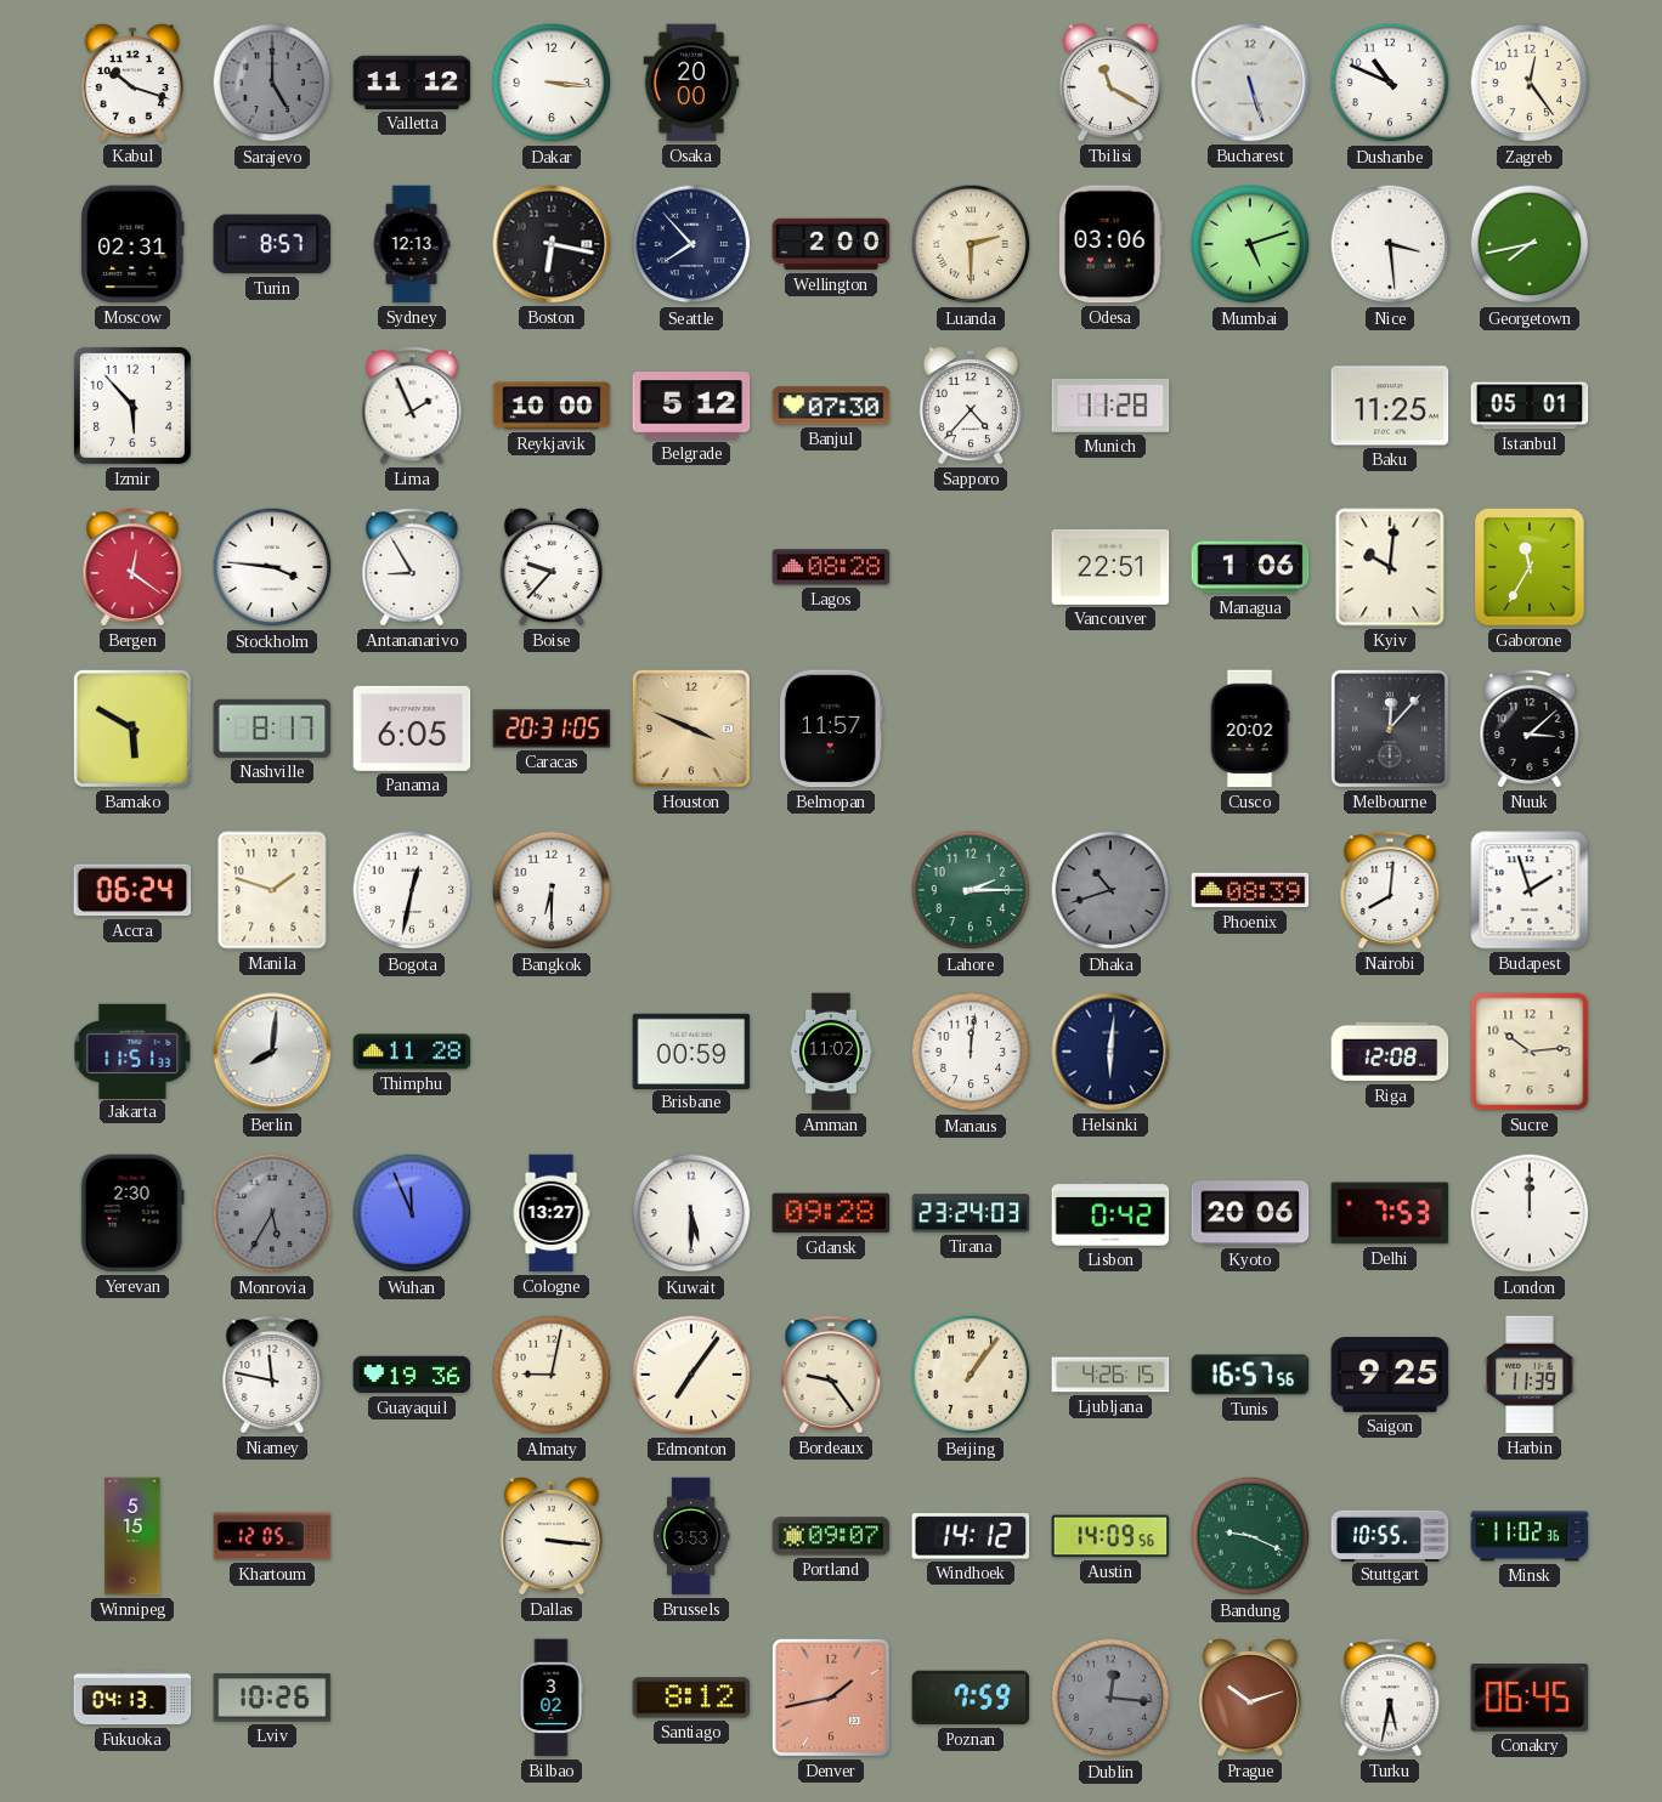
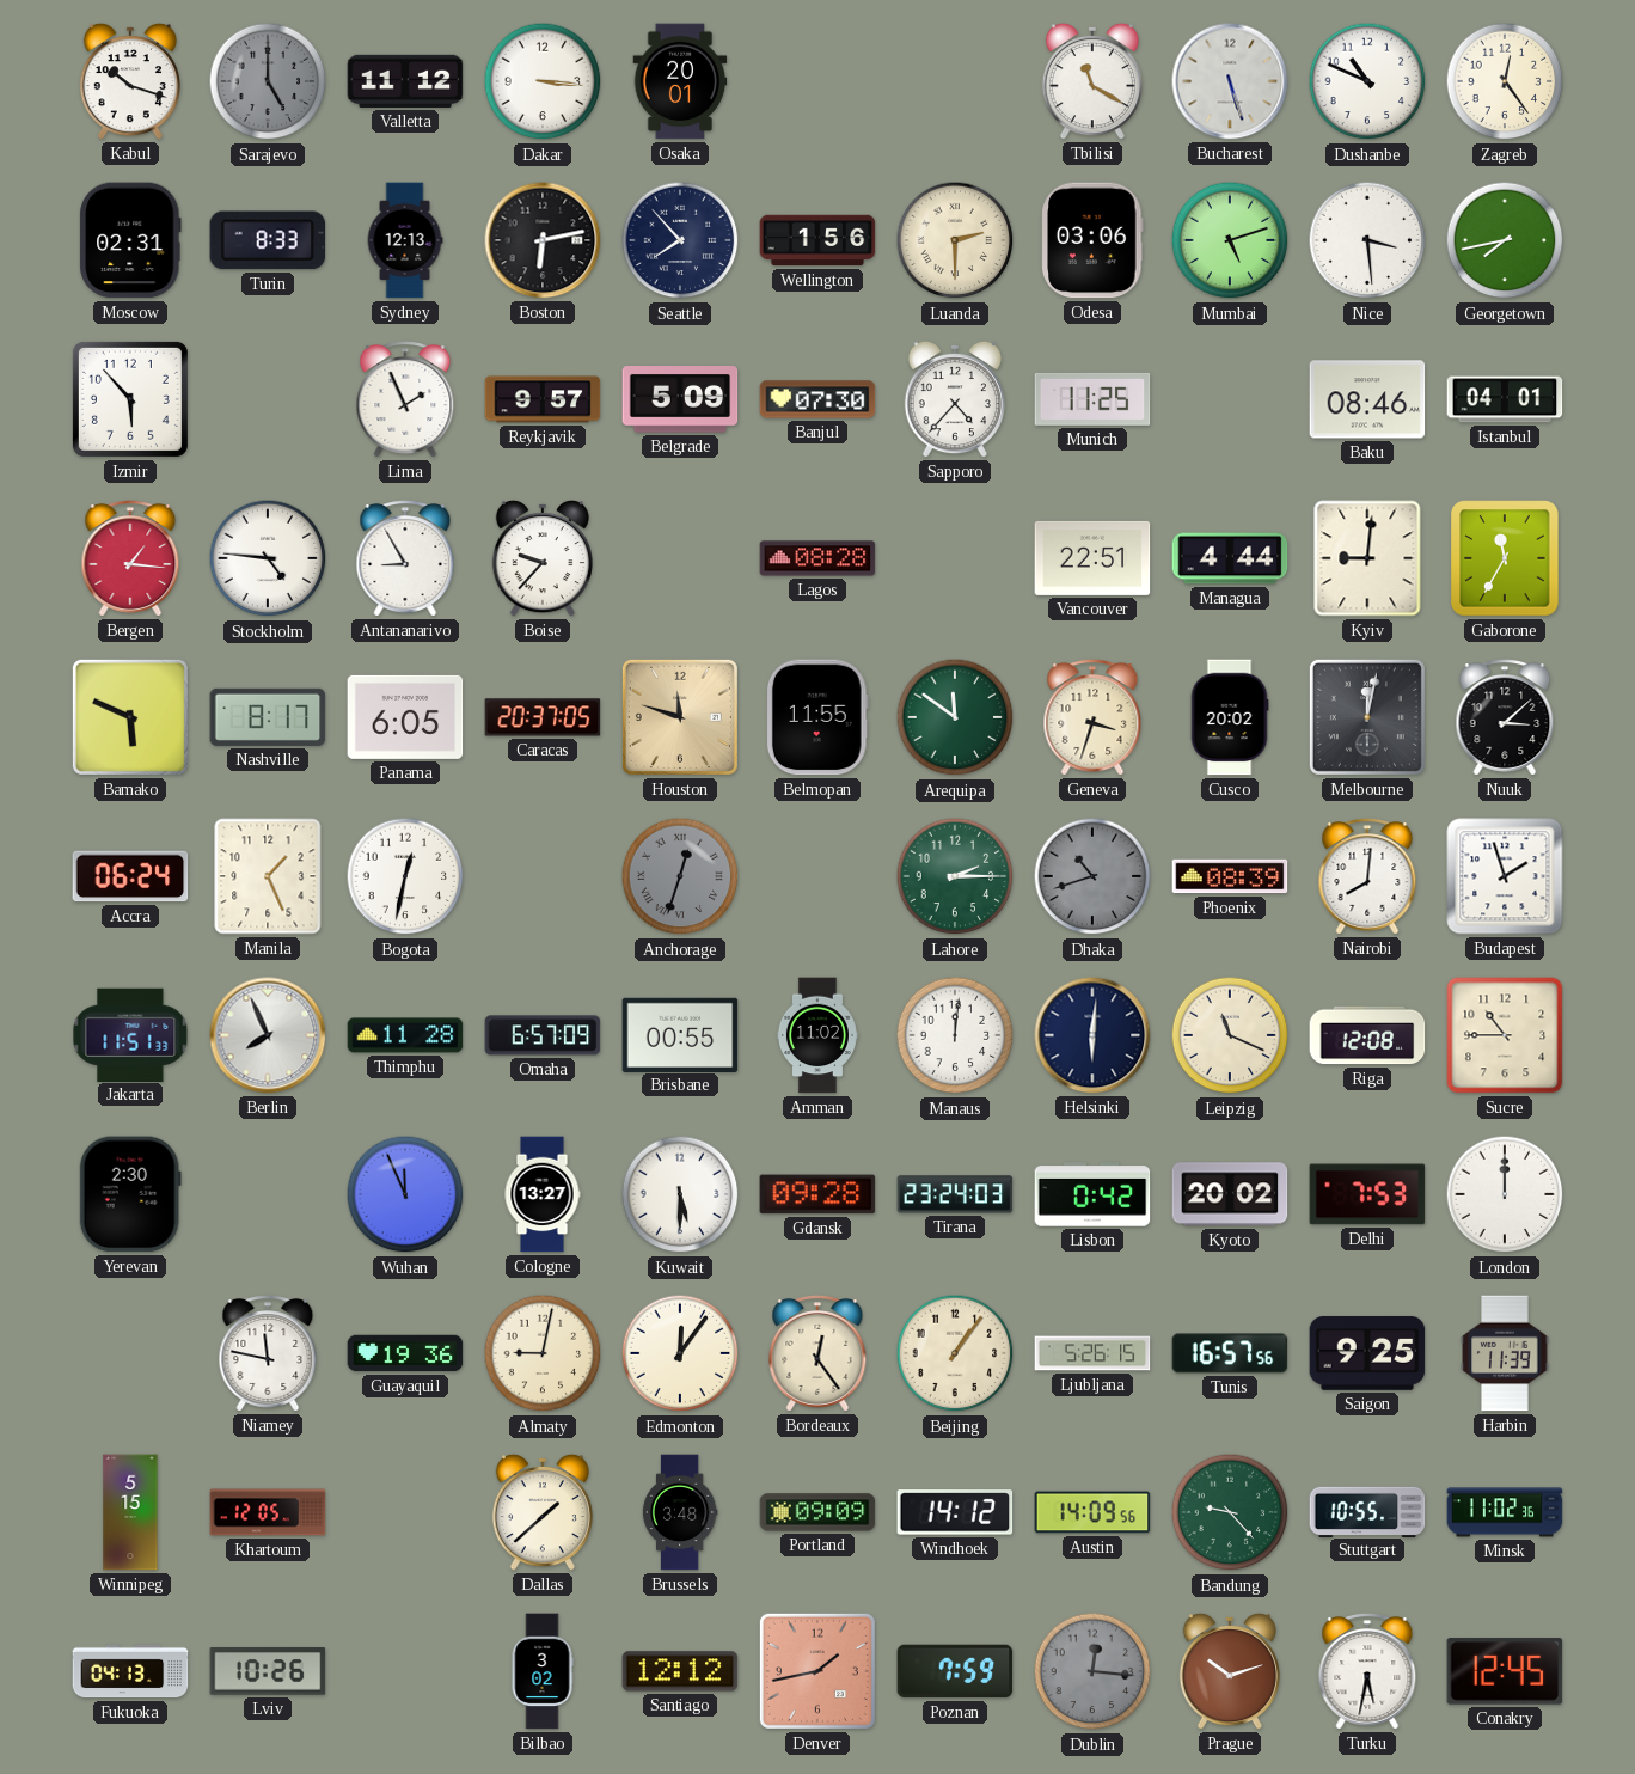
Osaka: 20:00 -> 20:01
Turin: 8:57 -> 8:33
Boston: 6:17 -> 6:13
Wellington: 2:00 -> 1:56
Reykjavik: 10:00 -> 9:57
Belgrade: 5:12 -> 5:09
Munich: 11:28 -> 11:25
Baku: 11:25 -> 08:46
Istanbul: 05:01 -> 04:01
Bergen: 12:21 -> 1:16
Stockholm: 3:46 -> 4:46
Managua: 1:06 -> 4:44
Kyiv: 10:01 -> 9:01
Bamako: 5:50 -> 5:49
Caracas: 20:31 -> 20:37
Houston: 3:49 -> 11:48
Belmopan: 11:57 -> 11:55
Arequipa: none -> 11:51
Geneva: none -> 3:33
Melbourne: 12:07 -> 12:02
Manila: 1:48 -> 1:26
Bangkok: 6:30 -> none
Anchorage: none -> 12:33
Berlin: 8:01 -> 7:56
Omaha: none -> 6:57
Brisbane: 00:59 -> 00:55
Leipzig: none -> 11:19
Sucre: 10:14 -> 10:45
Monrovia: 5:35 -> none
Kyoto: 20:06 -> 20:02
Edmonton: 7:06 -> 12:06
Bordeaux: 9:24 -> 12:24
Ljubljana: 4:26 -> 5:26
Dallas: 3:16 -> 1:38
Brussels: 3:53 -> 3:48
Portland: 09:07 -> 09:09
Bandung: 9:19 -> 9:23
Santiago: 8:12 -> 12:12
Conakry: 06:45 -> 12:45
